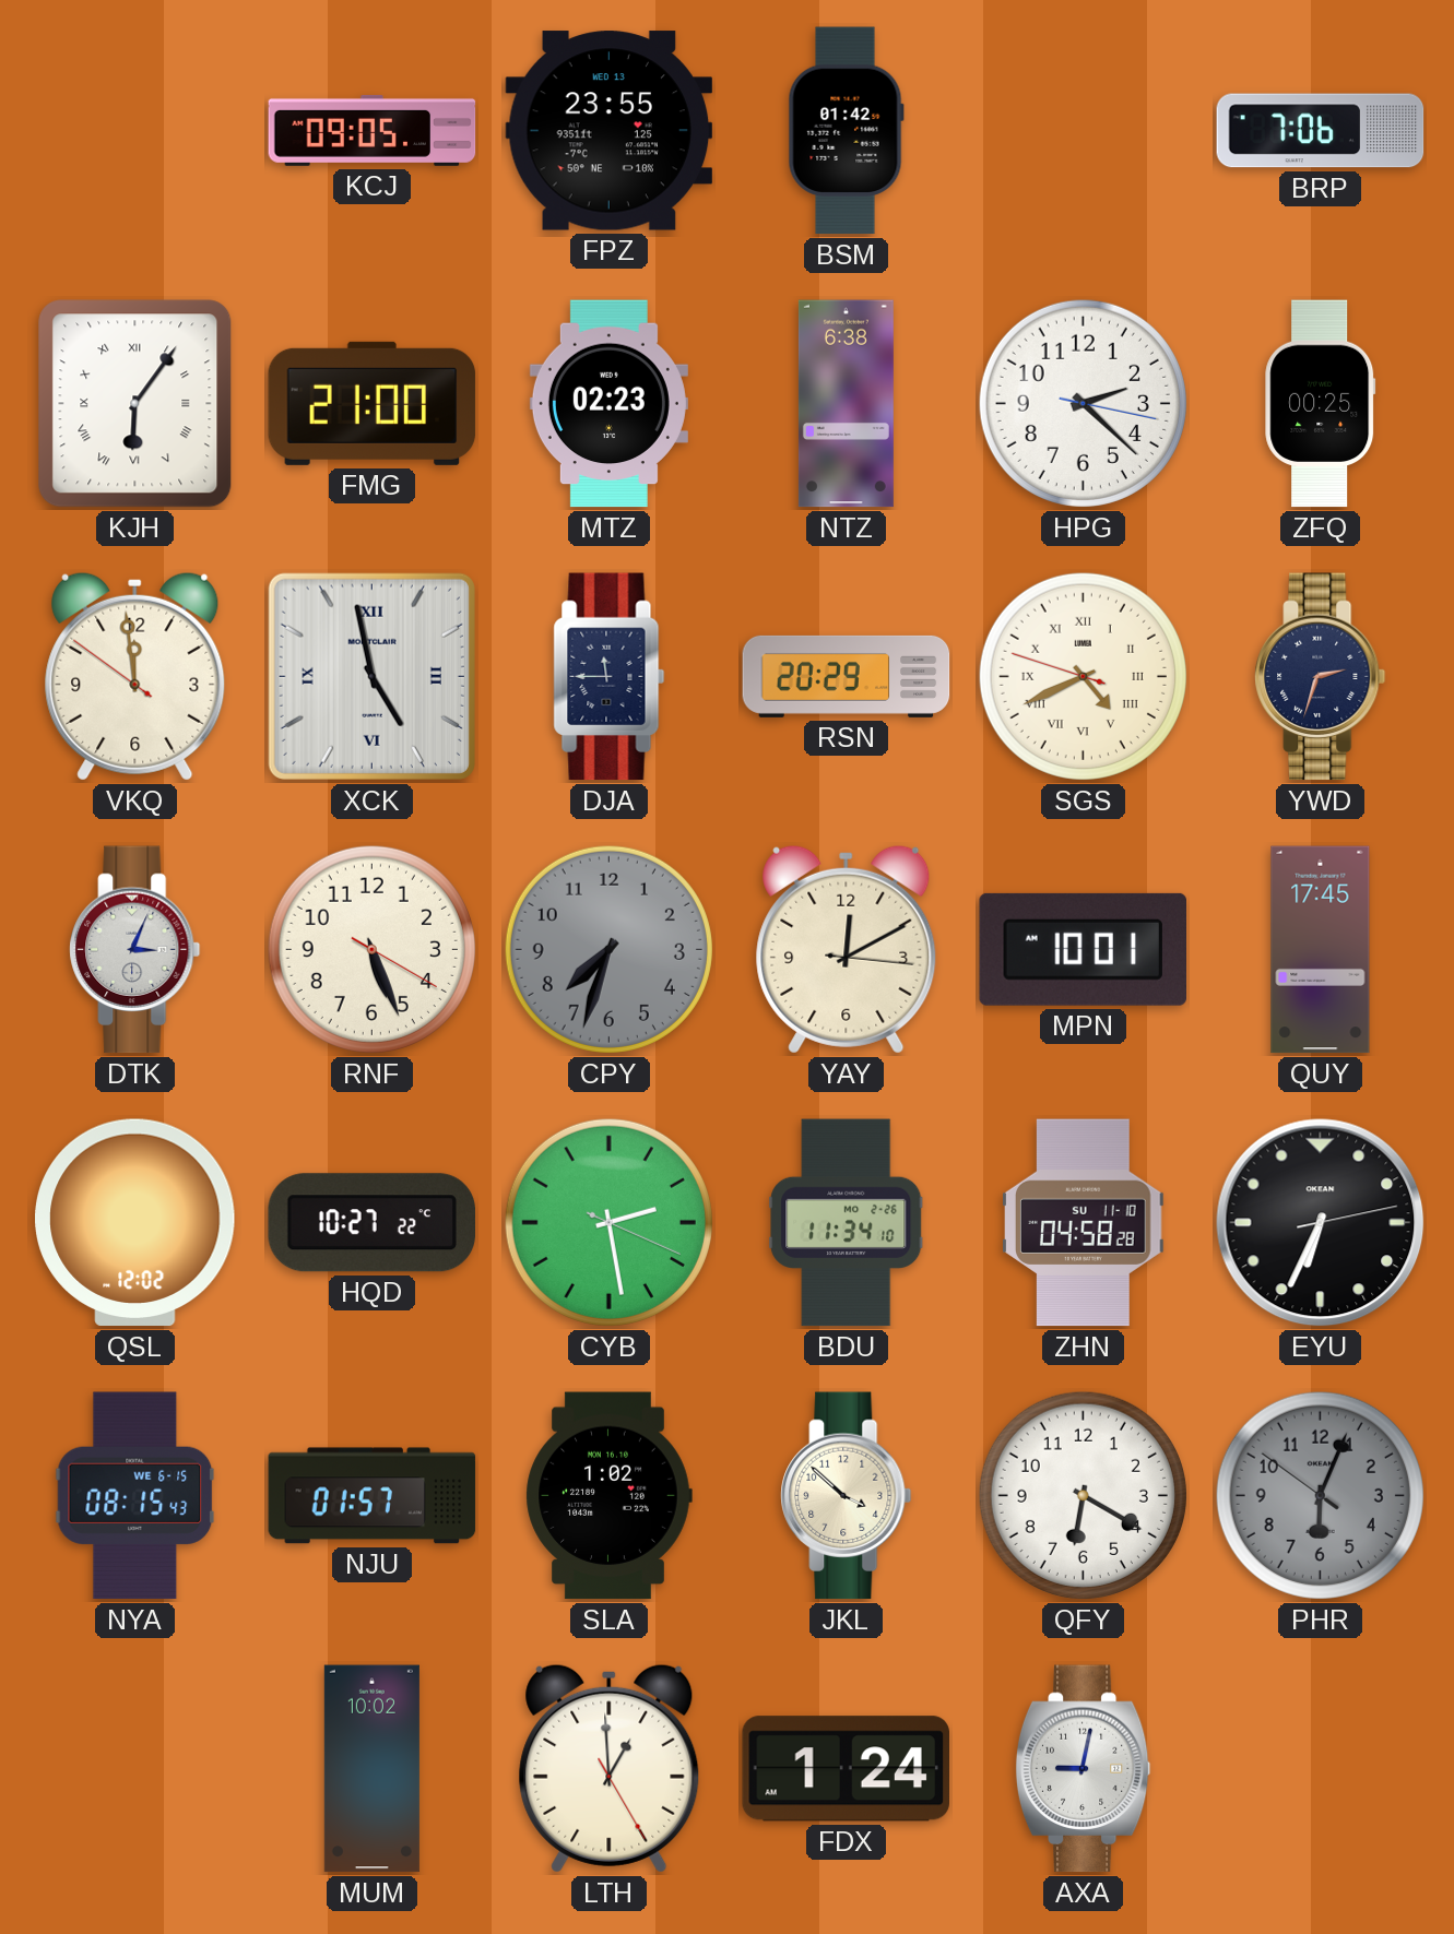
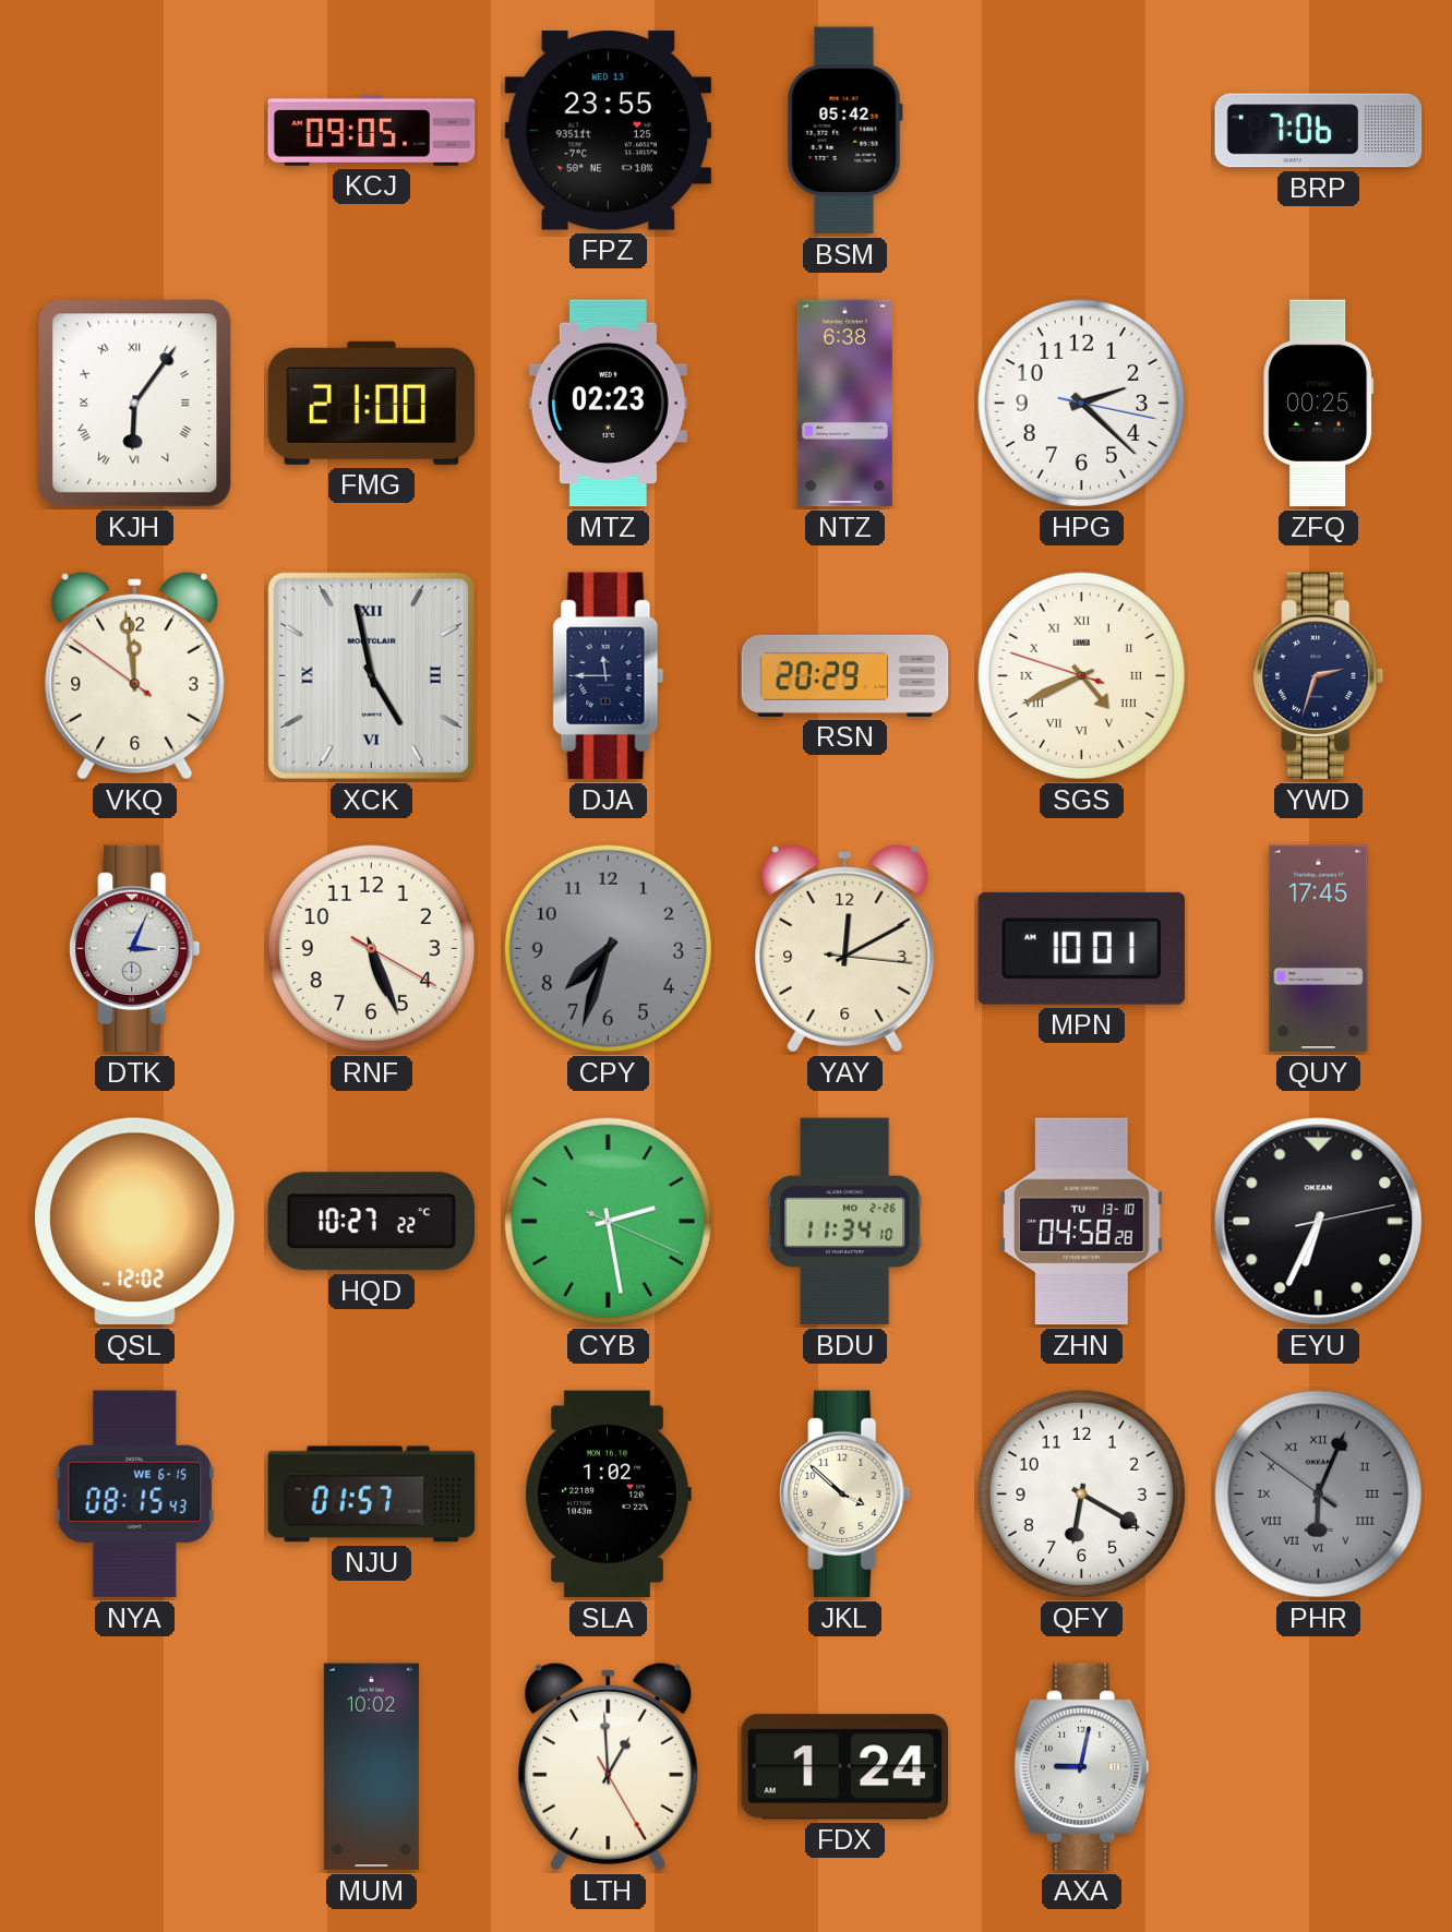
BSM: 01:42 -> 05:42
ZHN date: SU 11-10 -> TU 13-10
PHR numerals: Arabic -> Roman
